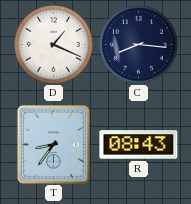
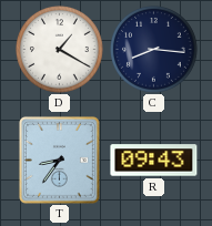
D: 1:19 -> 1:20
R: 08:43 -> 09:43
